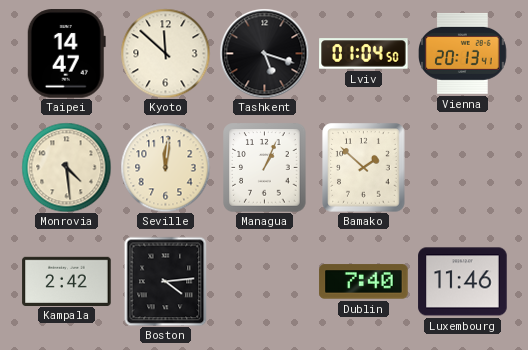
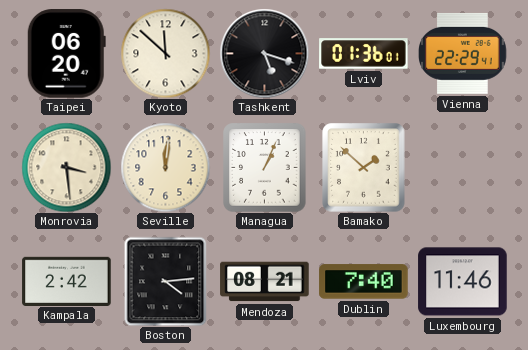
Taipei: 14:47 -> 06:20
Lviv: 01:04 -> 01:36
Vienna: 20:13 -> 22:29
Monrovia: 4:29 -> 3:29
Mendoza: none -> 08:21
